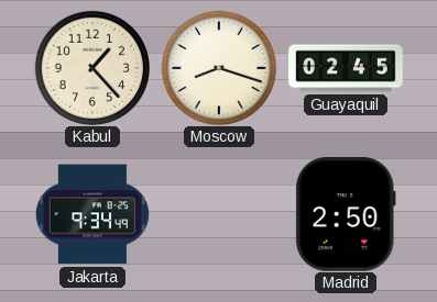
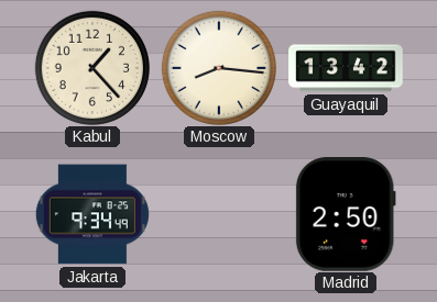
Moscow: 8:18 -> 8:16
Guayaquil: 02:45 -> 13:42
